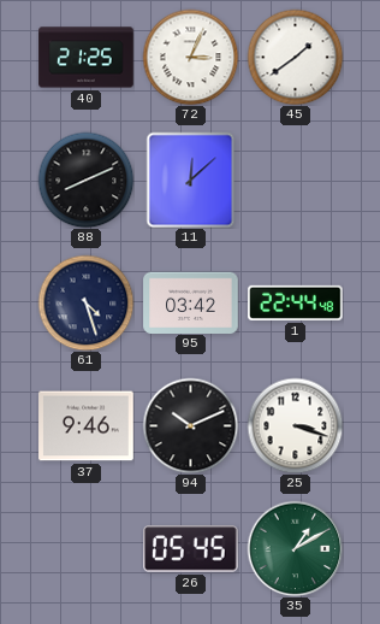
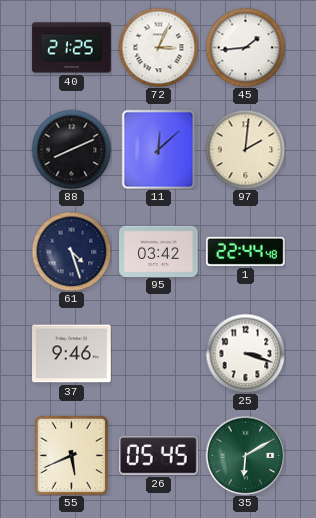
45: 1:39 -> 1:44
97: none -> 2:01
94: 10:11 -> none
55: none -> 5:41
35: 1:10 -> 6:10
